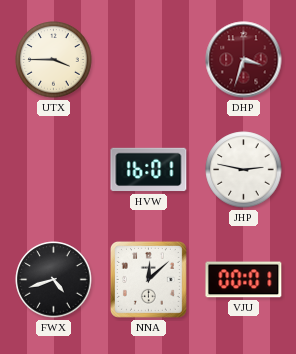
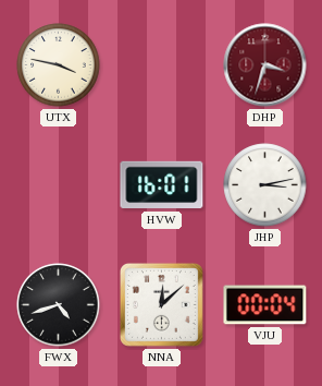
UTX: 3:45 -> 3:47
JHP: 2:47 -> 3:13
VJU: 00:01 -> 00:04
